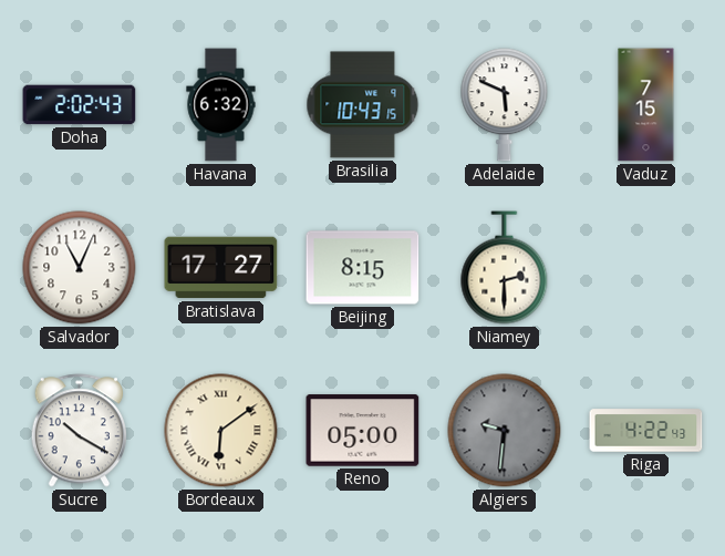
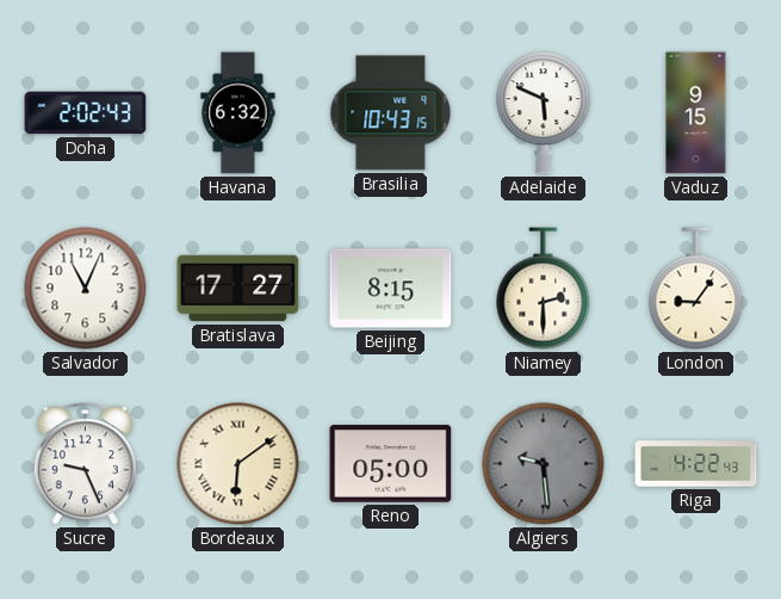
Vaduz: 7:15 -> 9:15
London: none -> 9:06
Sucre: 10:20 -> 9:26
Algiers: 9:31 -> 9:29
